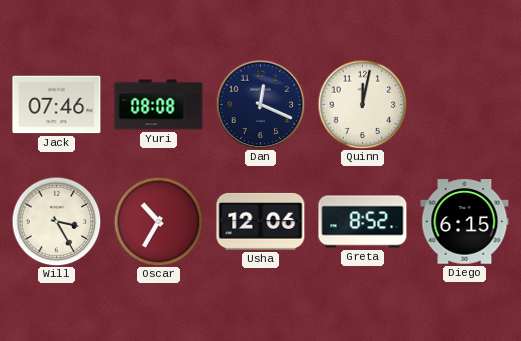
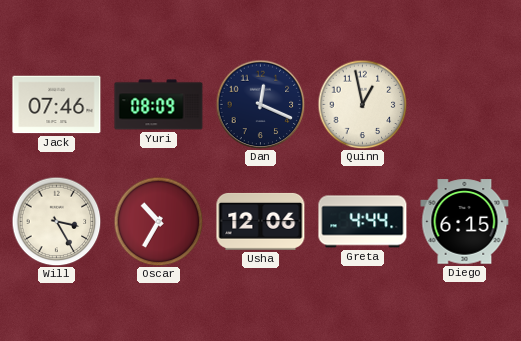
Yuri: 08:08 -> 08:09
Quinn: 12:02 -> 12:58
Greta: 8:52 -> 4:44
